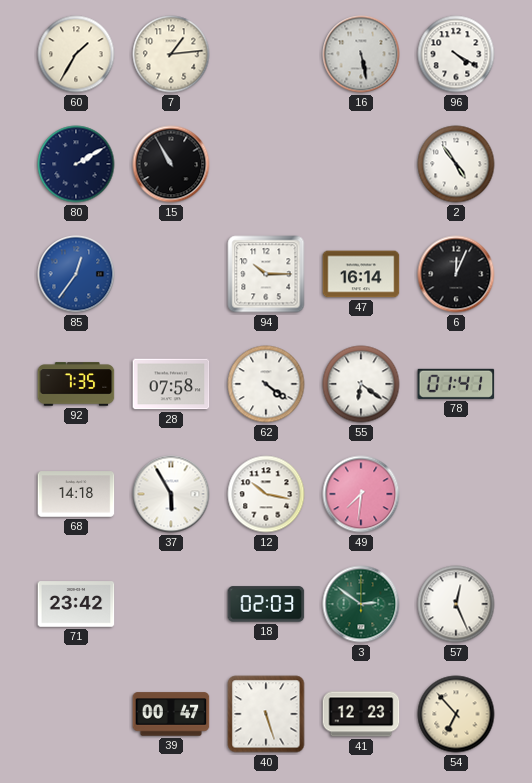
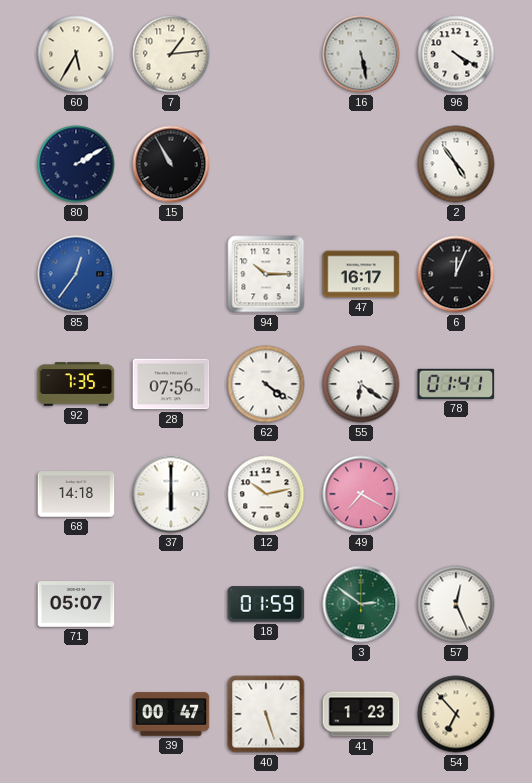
60: 1:35 -> 5:35
47: 16:14 -> 16:17
28: 07:58 -> 07:56
37: 5:55 -> 6:00
12: 10:17 -> 10:13
49: 7:31 -> 7:20
71: 23:42 -> 05:07
18: 02:03 -> 01:59
41: 12:23 -> 1:23
